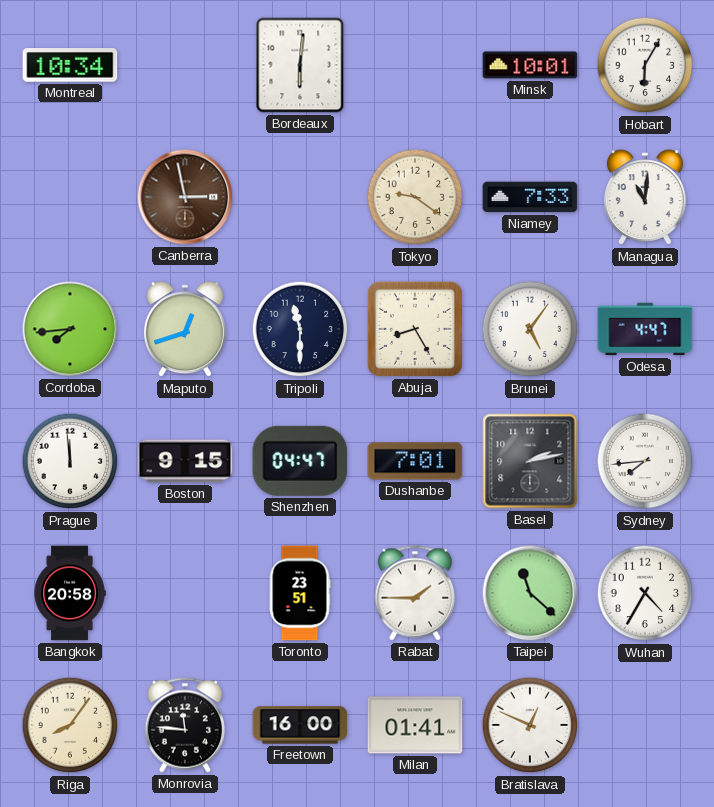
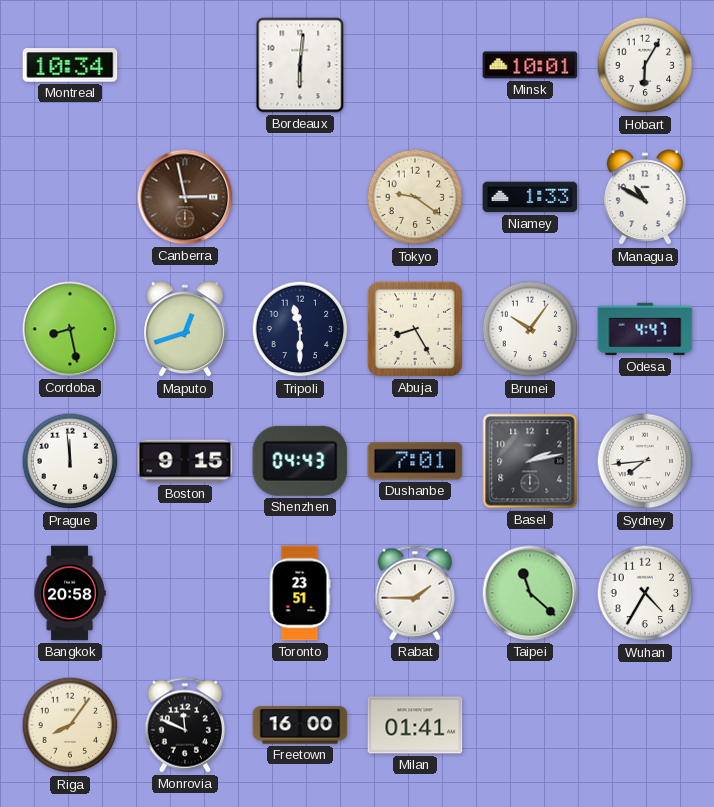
Niamey: 7:33 -> 1:33
Managua: 11:01 -> 10:50
Cordoba: 7:44 -> 8:28
Brunei: 5:06 -> 10:06
Shenzhen: 04:47 -> 04:43
Monrovia: 11:46 -> 11:49
Bratislava: 12:49 -> none
